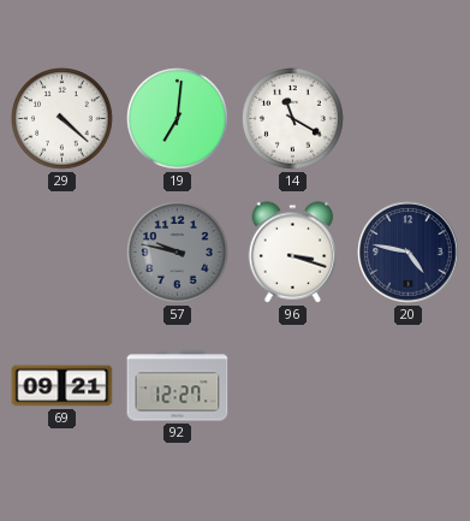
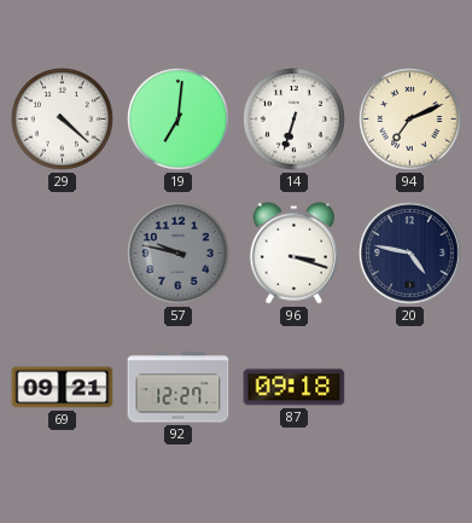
14: 11:20 -> 6:33
94: none -> 7:11
87: none -> 09:18
